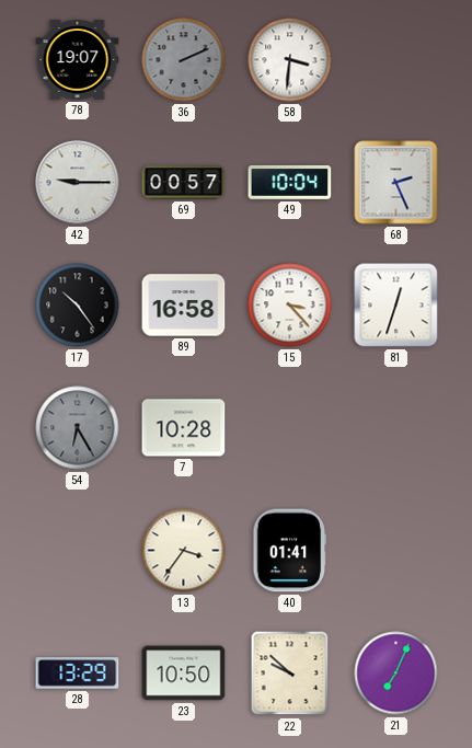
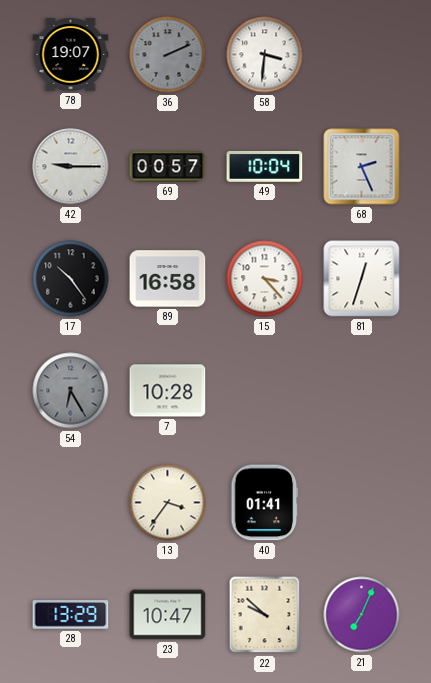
23: 10:50 -> 10:47
